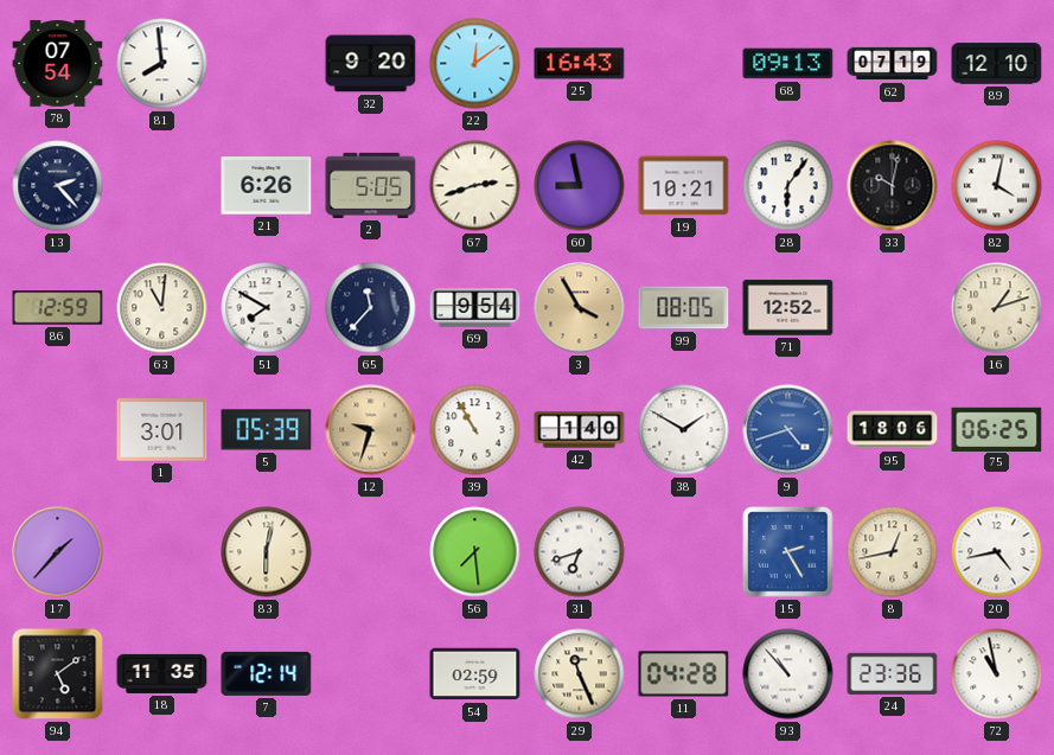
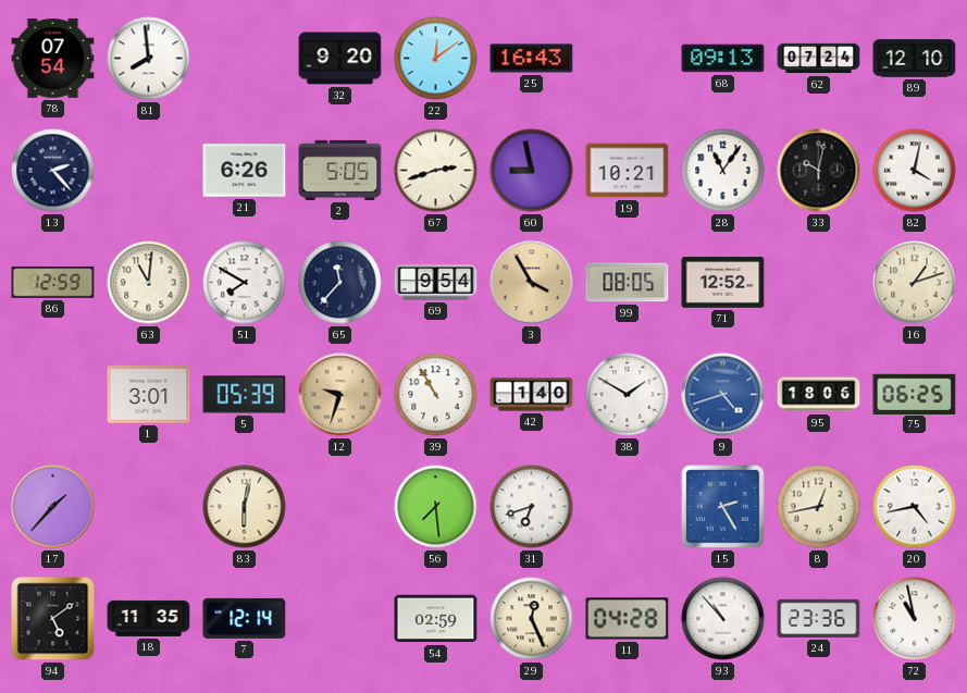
62: 07:19 -> 07:24
28: 6:06 -> 11:06
29: 11:26 -> 12:26
